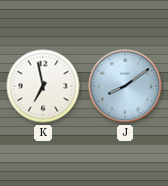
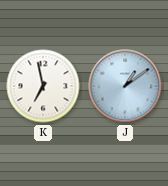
J: 8:09 -> 1:09
